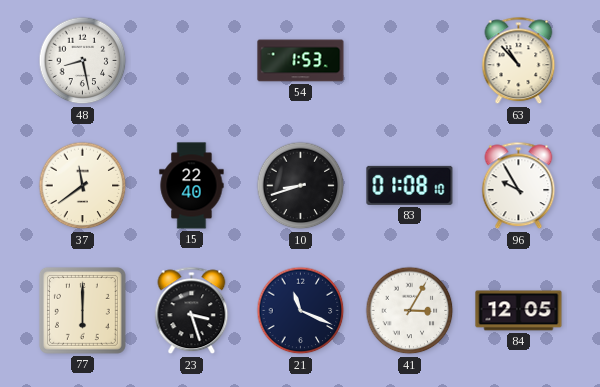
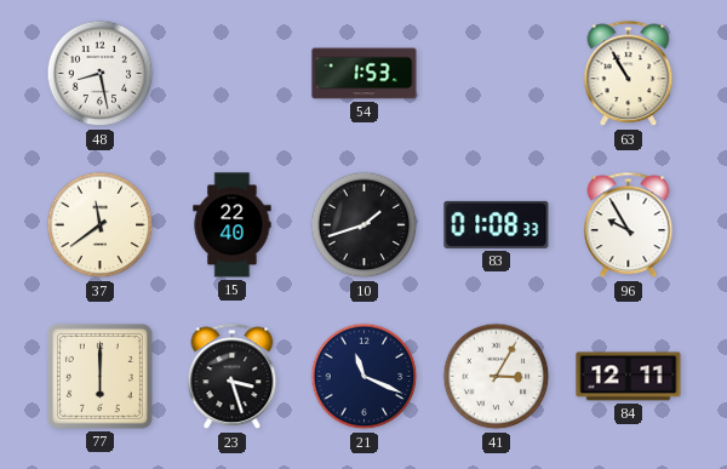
63: 10:53 -> 10:55
10: 8:42 -> 1:42
83: 01:08:10 -> 01:08:33
84: 12:05 -> 12:11
